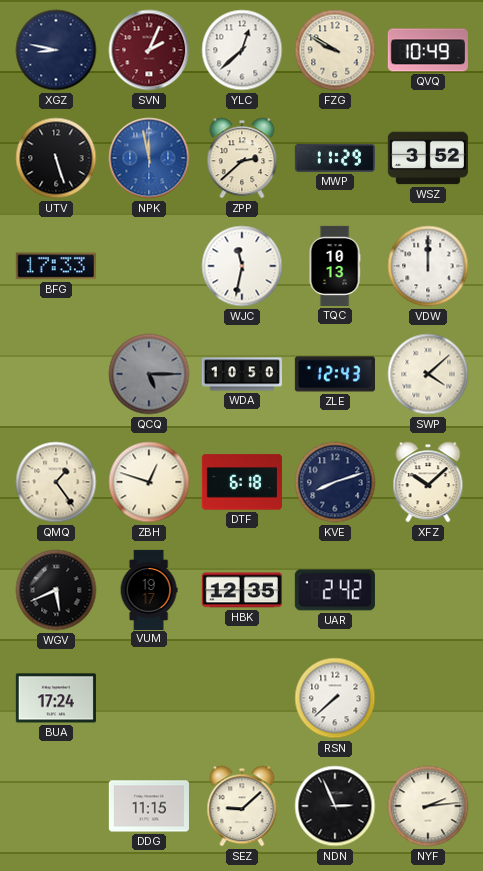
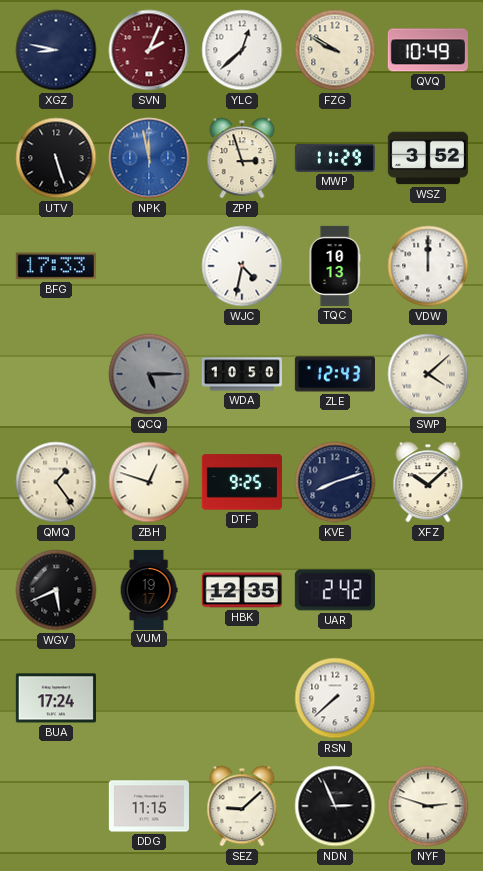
ZPP: 2:38 -> 2:57
WJC: 11:32 -> 4:32
DTF: 6:18 -> 9:25
NYF: 2:14 -> 2:48
